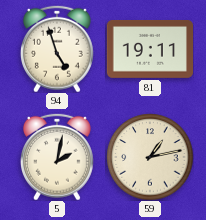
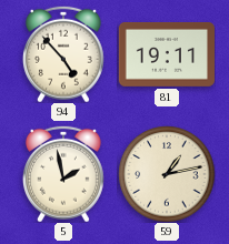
94: 4:57 -> 4:53
5: 2:02 -> 1:58
